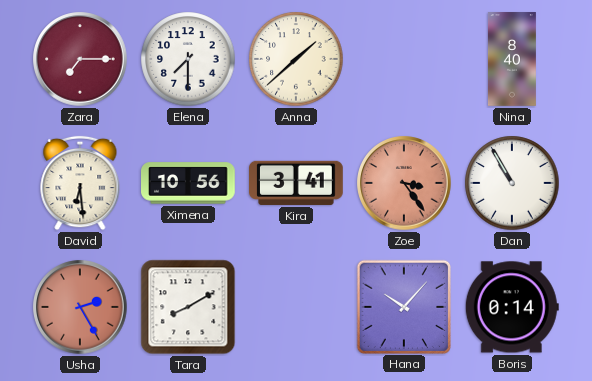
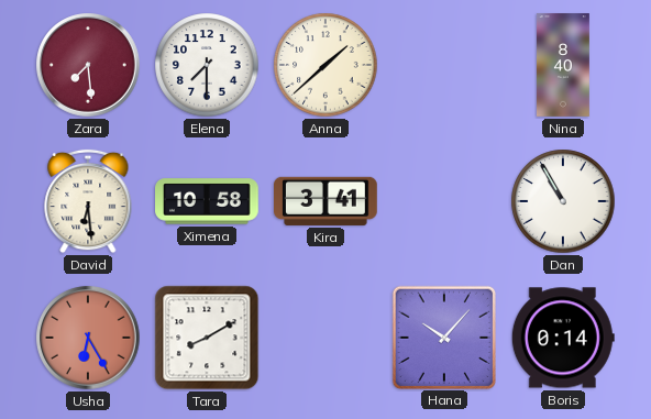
Zara: 7:15 -> 7:29
Ximena: 10:56 -> 10:58
Zoe: 3:24 -> none
Usha: 2:25 -> 6:25
